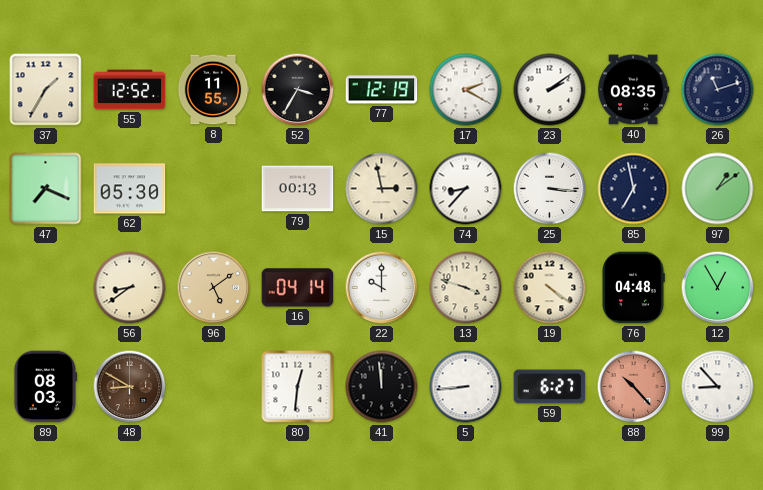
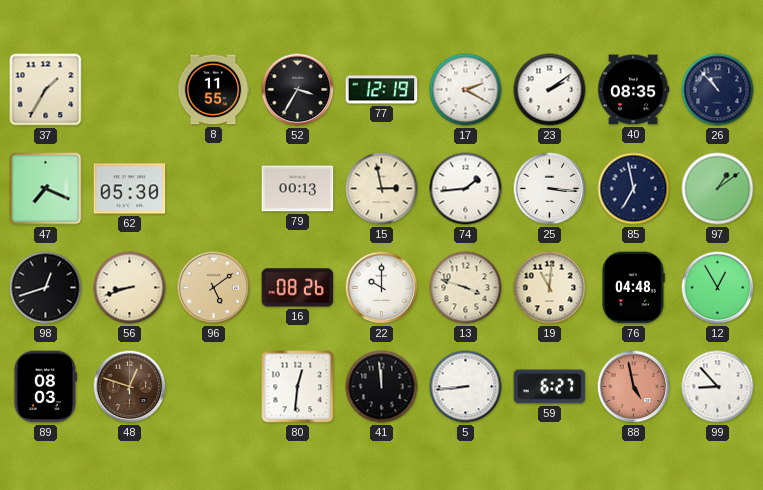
55: 12:52 -> none
26: 11:12 -> 10:53
74: 8:37 -> 1:44
98: none -> 12:42
56: 8:39 -> 8:42
16: 04:14 -> 08:26
19: 4:21 -> 11:01
48: 8:50 -> 12:48
88: 10:23 -> 4:58
